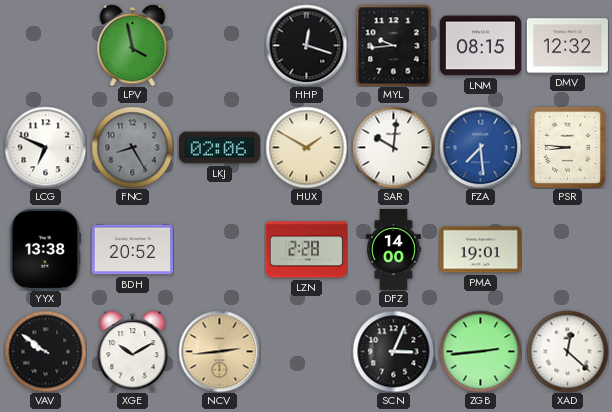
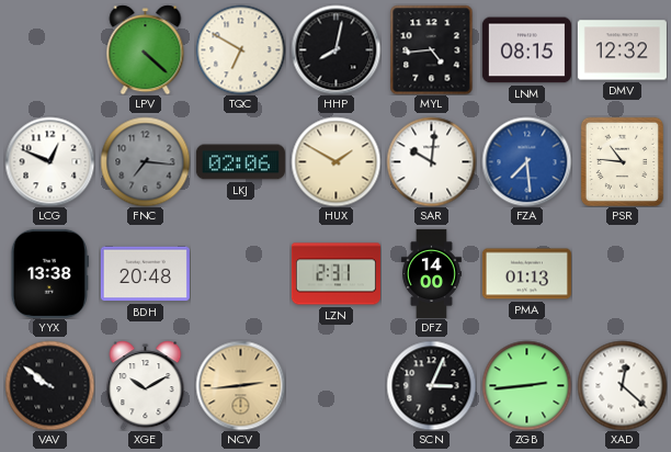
LPV: 3:58 -> 4:22
TQC: none -> 6:50
HHP: 12:18 -> 8:02
MYL: 9:44 -> 4:44
LCG: 6:49 -> 12:49
FNC: 8:25 -> 7:16
PSR: 8:46 -> 10:46
BDH: 20:52 -> 20:48
LZN: 2:28 -> 2:31
PMA: 19:01 -> 01:13
